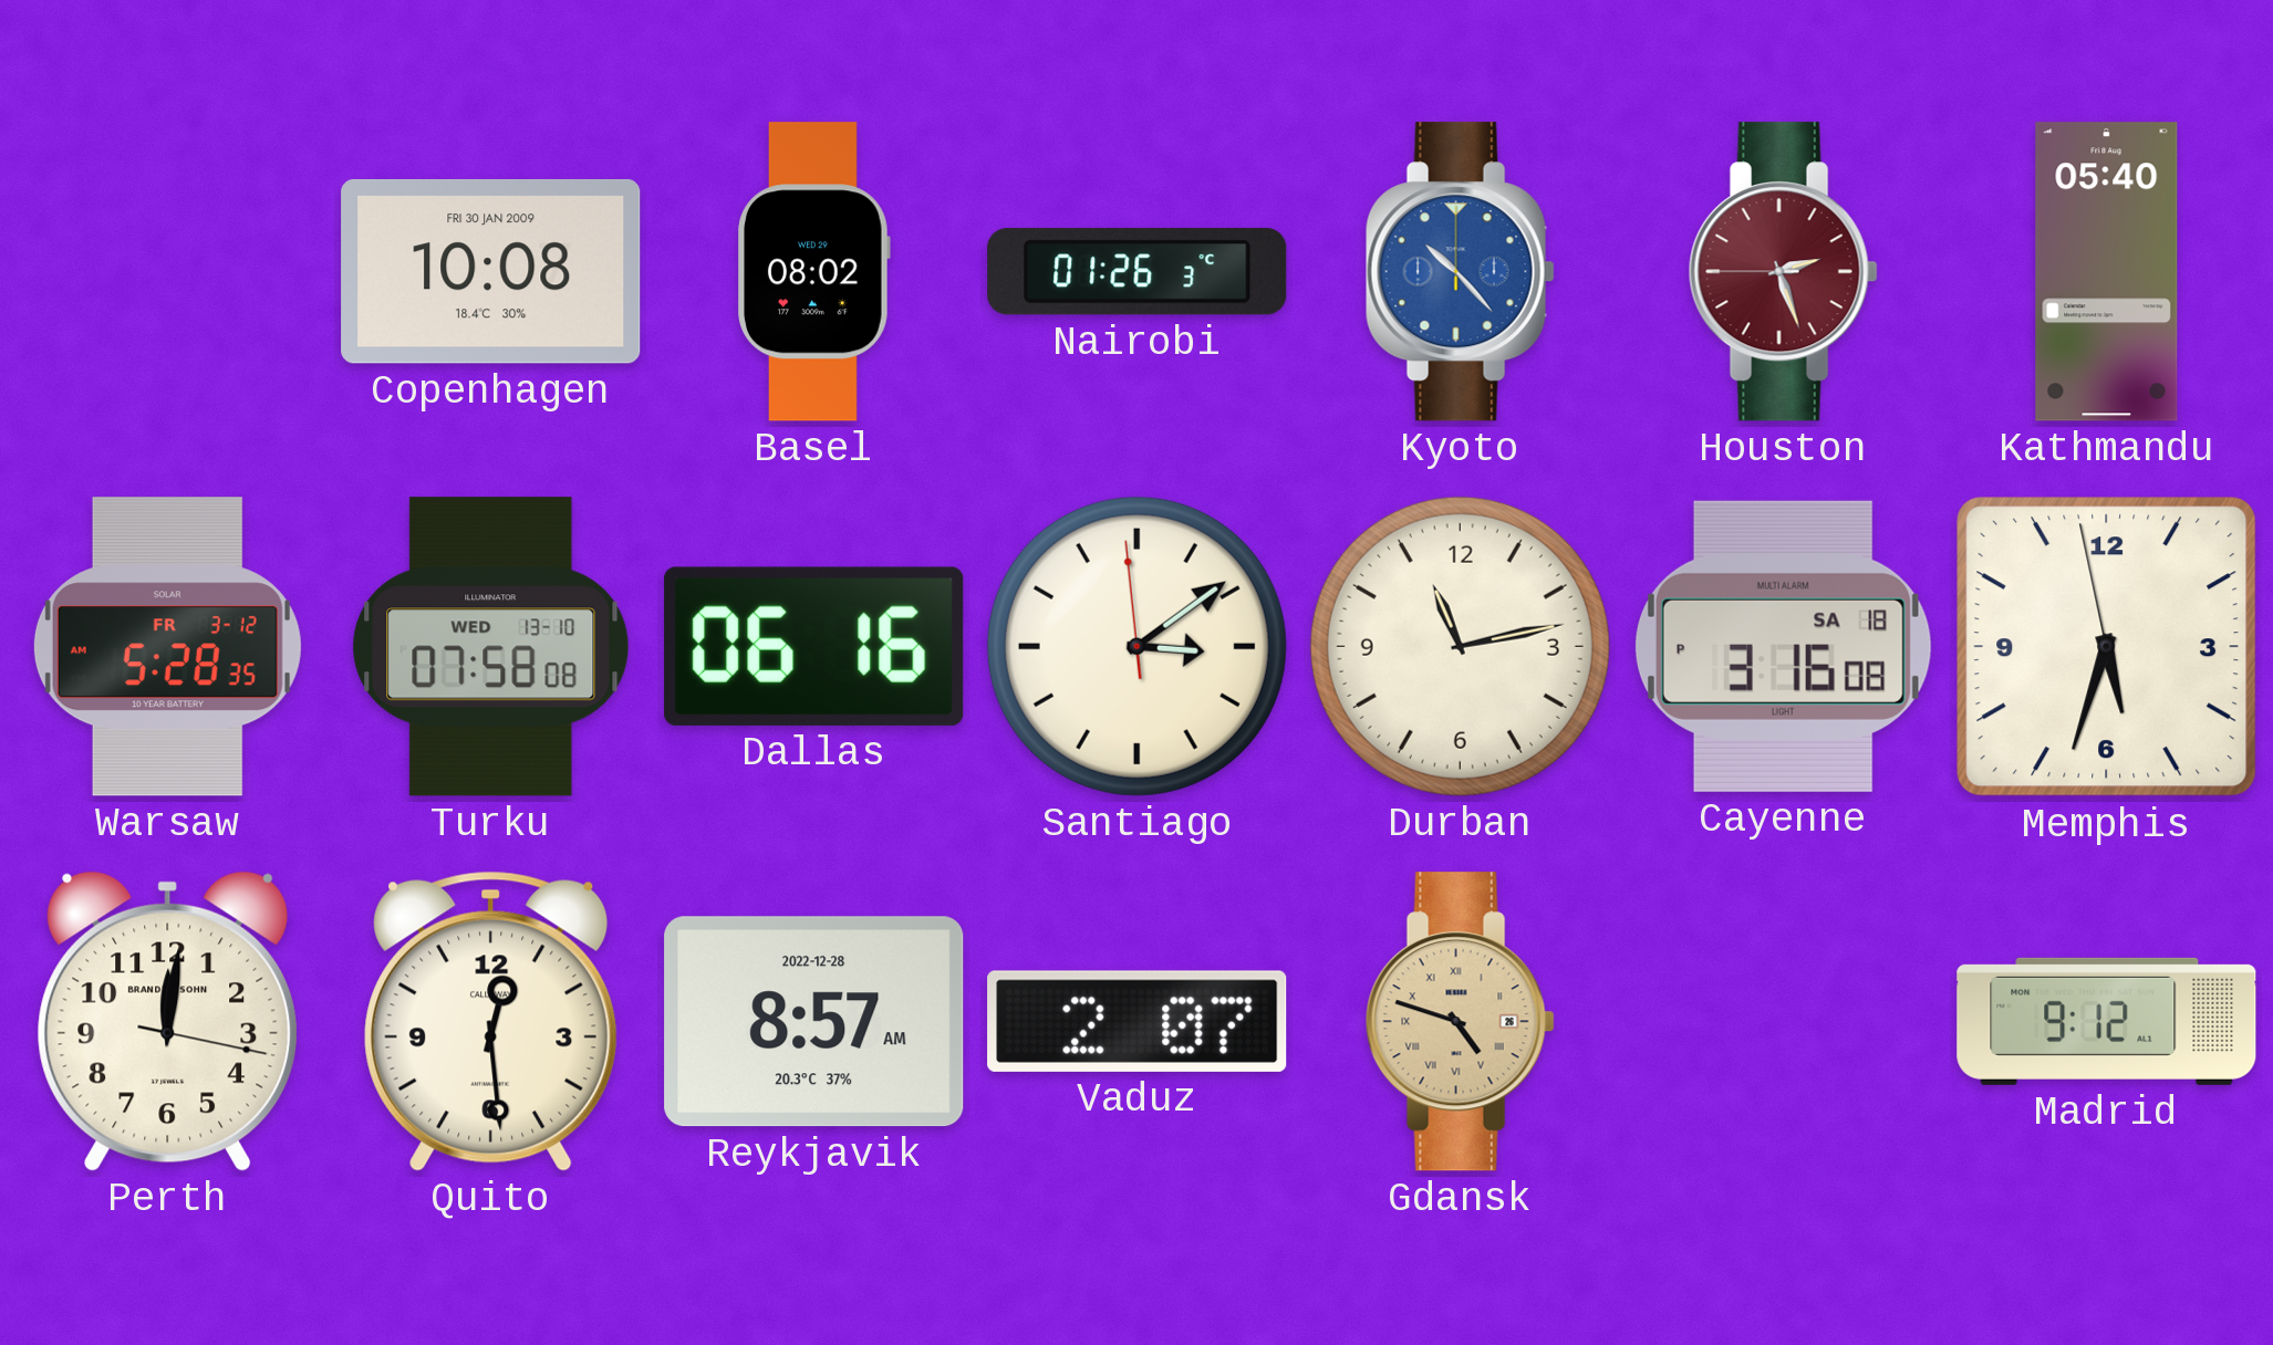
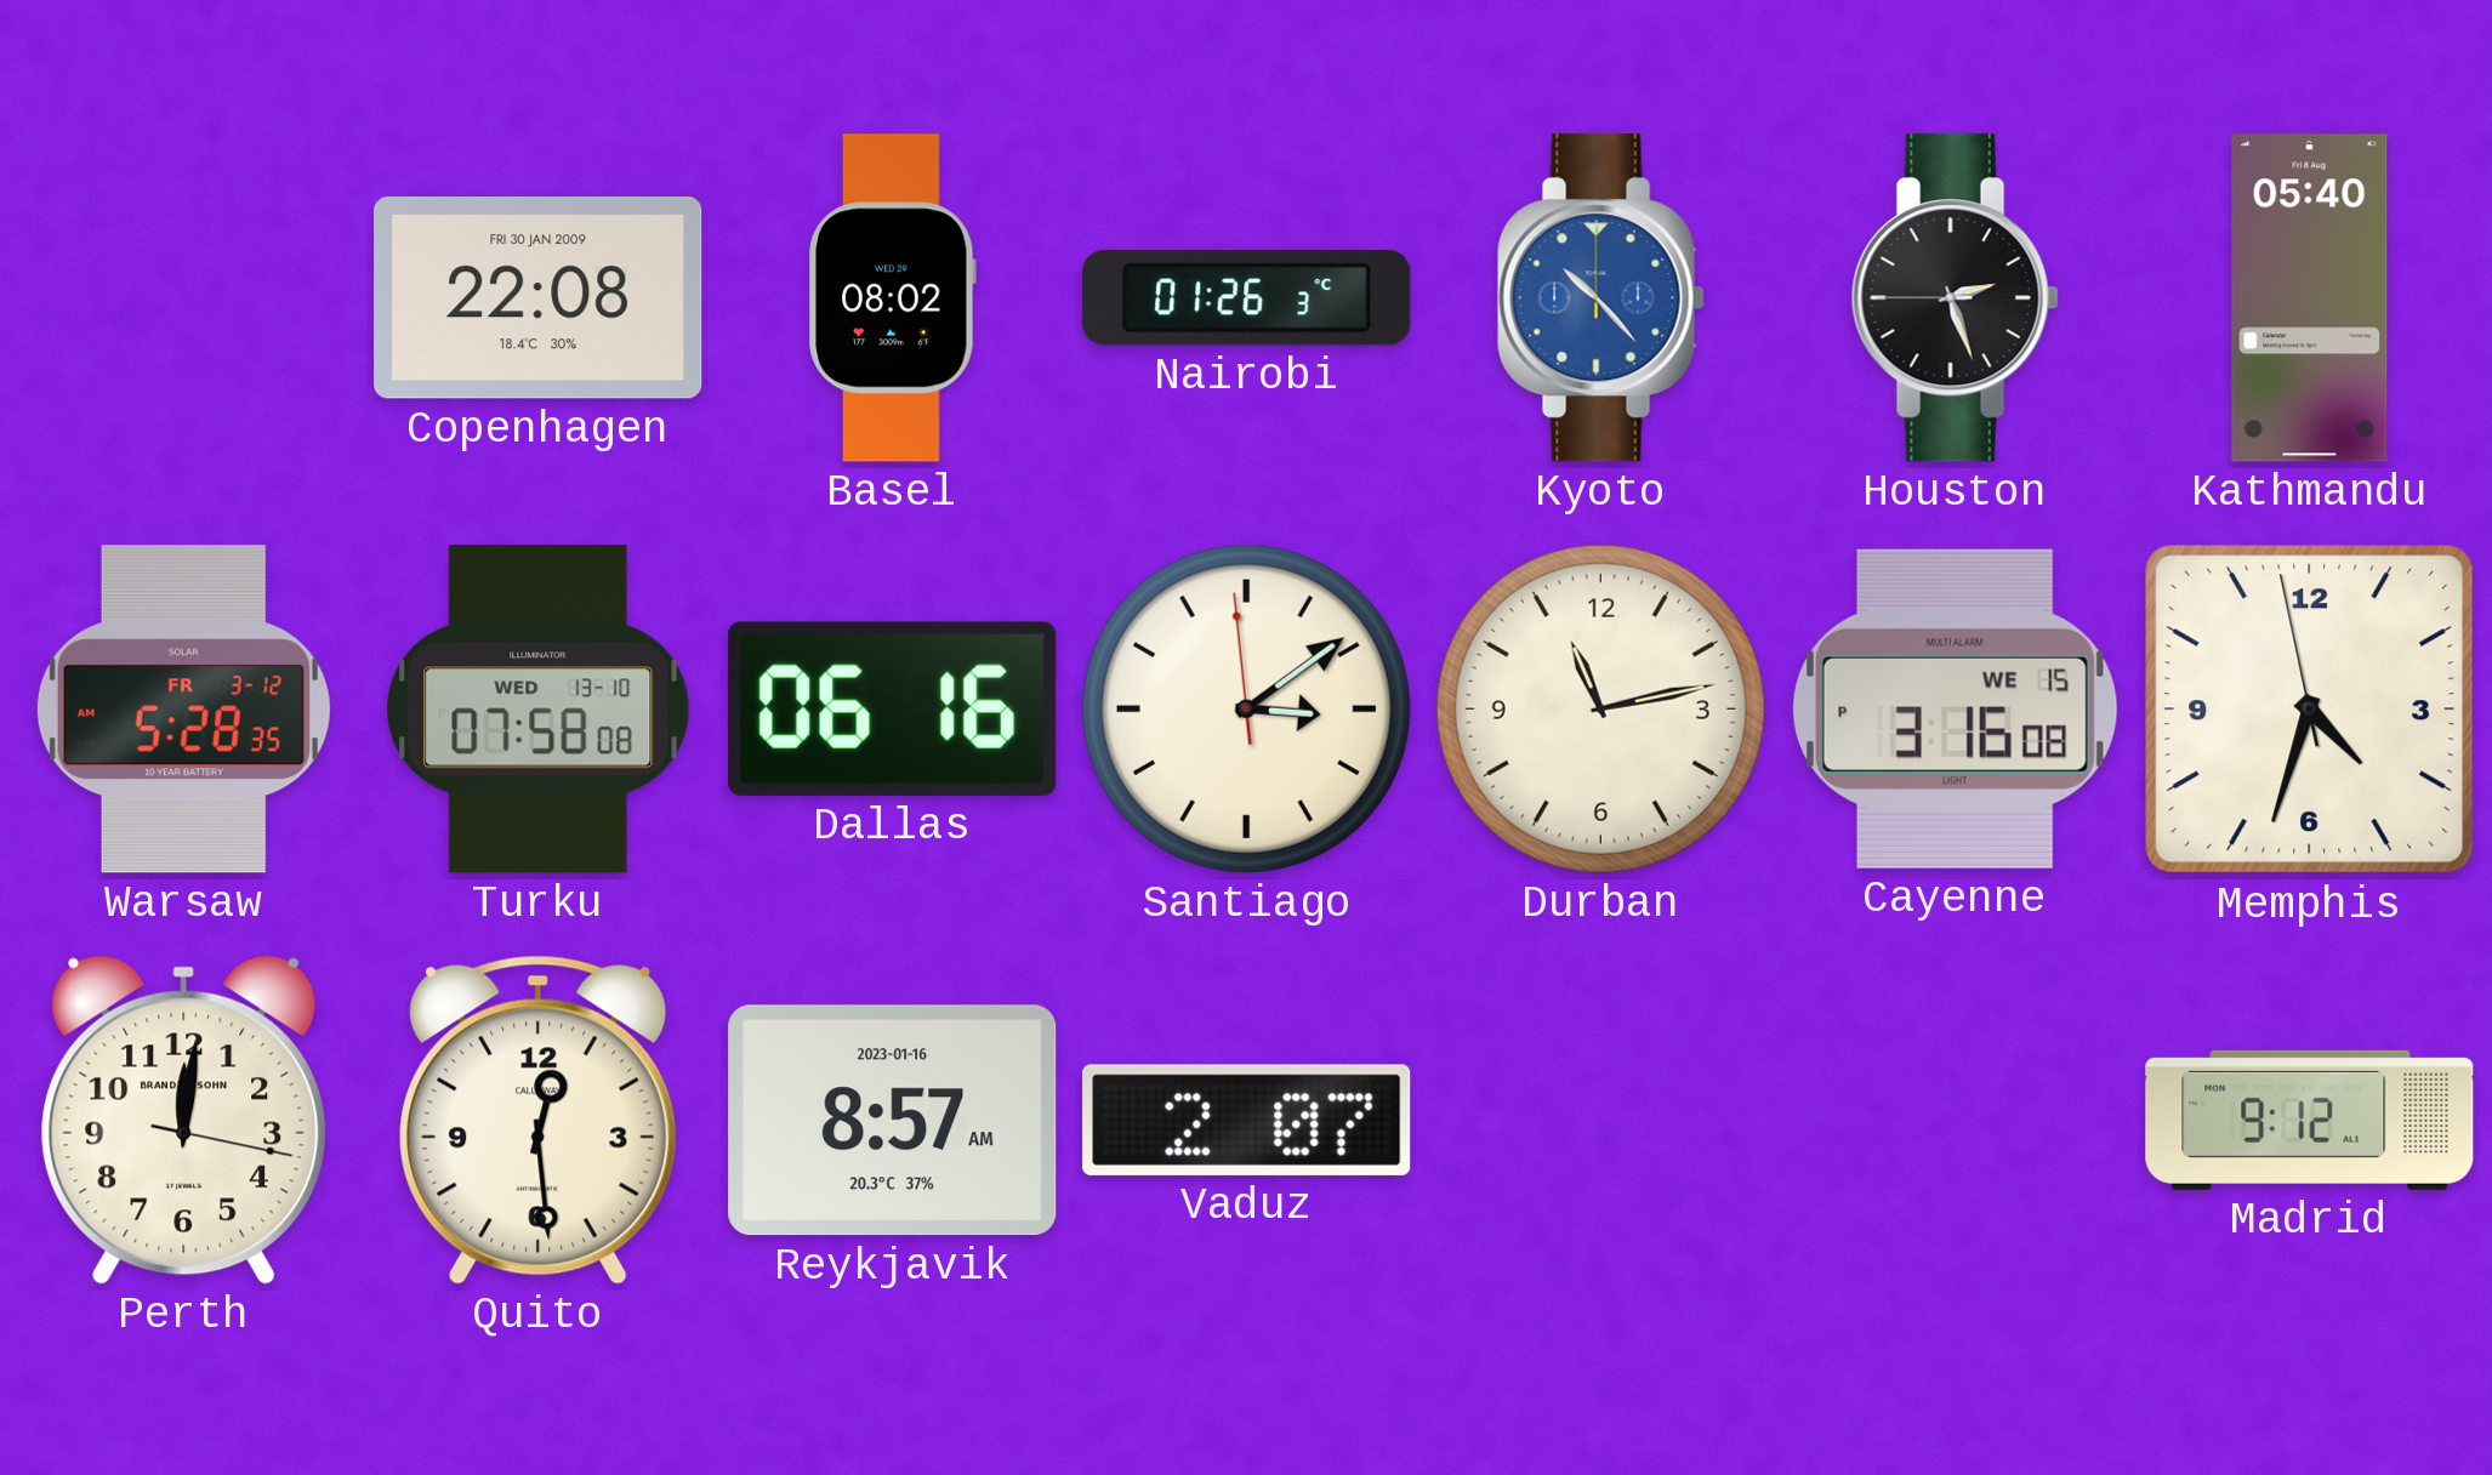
Copenhagen: 10:08 -> 22:08
Houston dial: burgundy -> black
Cayenne date: SA 18 -> WE 15
Memphis: 5:32 -> 4:32
Reykjavik date: 2022-12-28 -> 2023-01-16
Gdansk: 4:48 -> none
